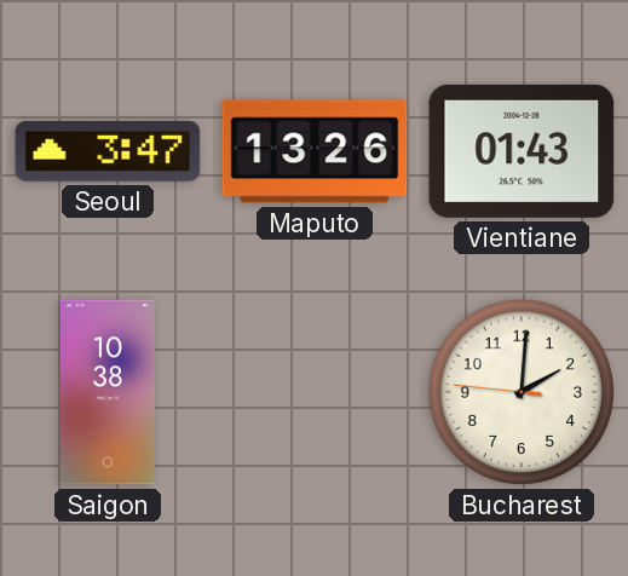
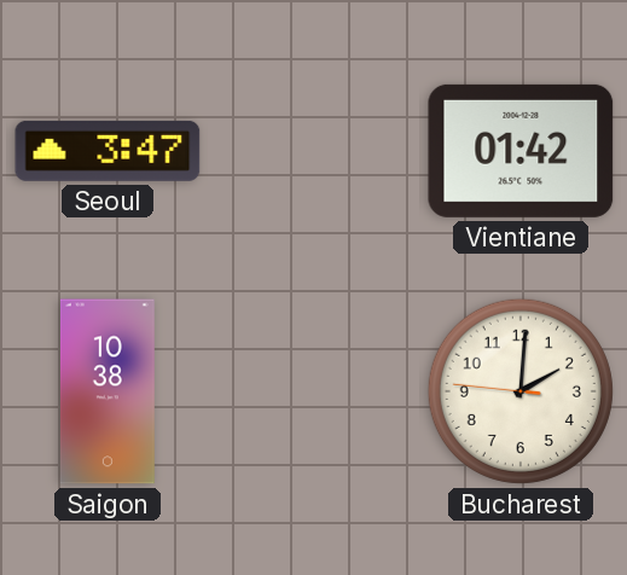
Maputo: 13:26 -> none
Vientiane: 01:43 -> 01:42
